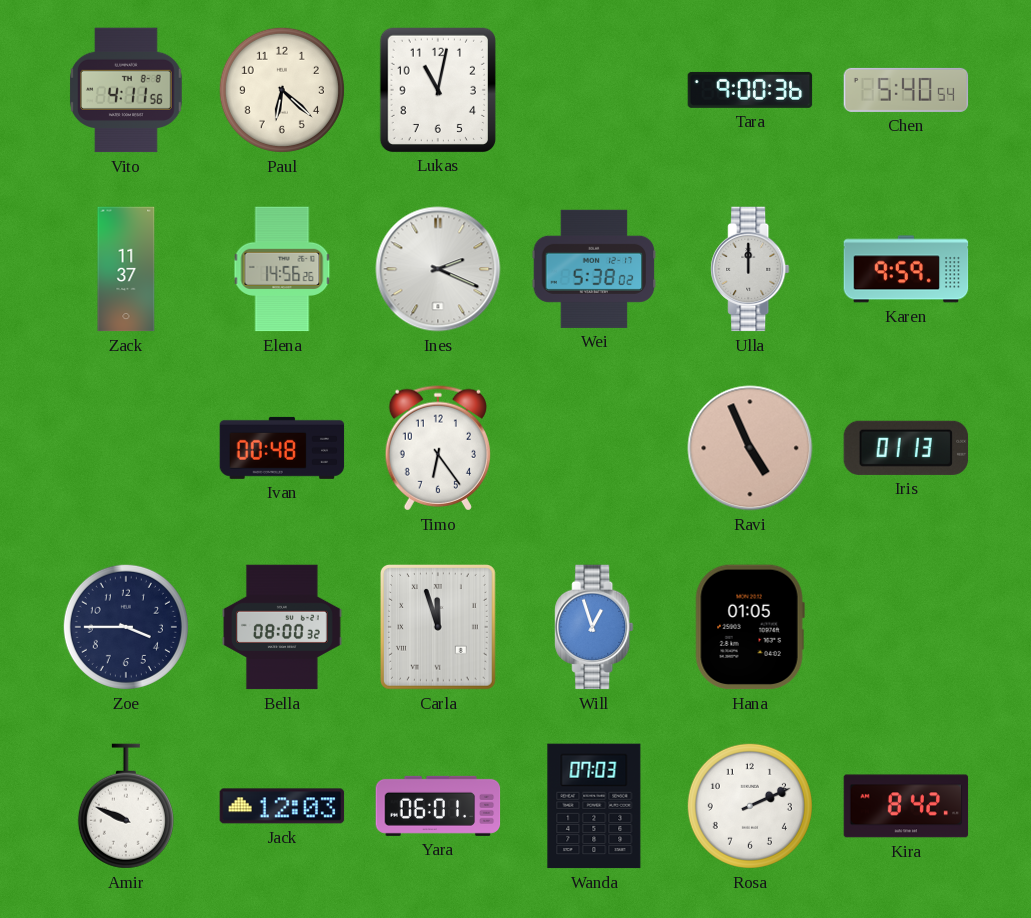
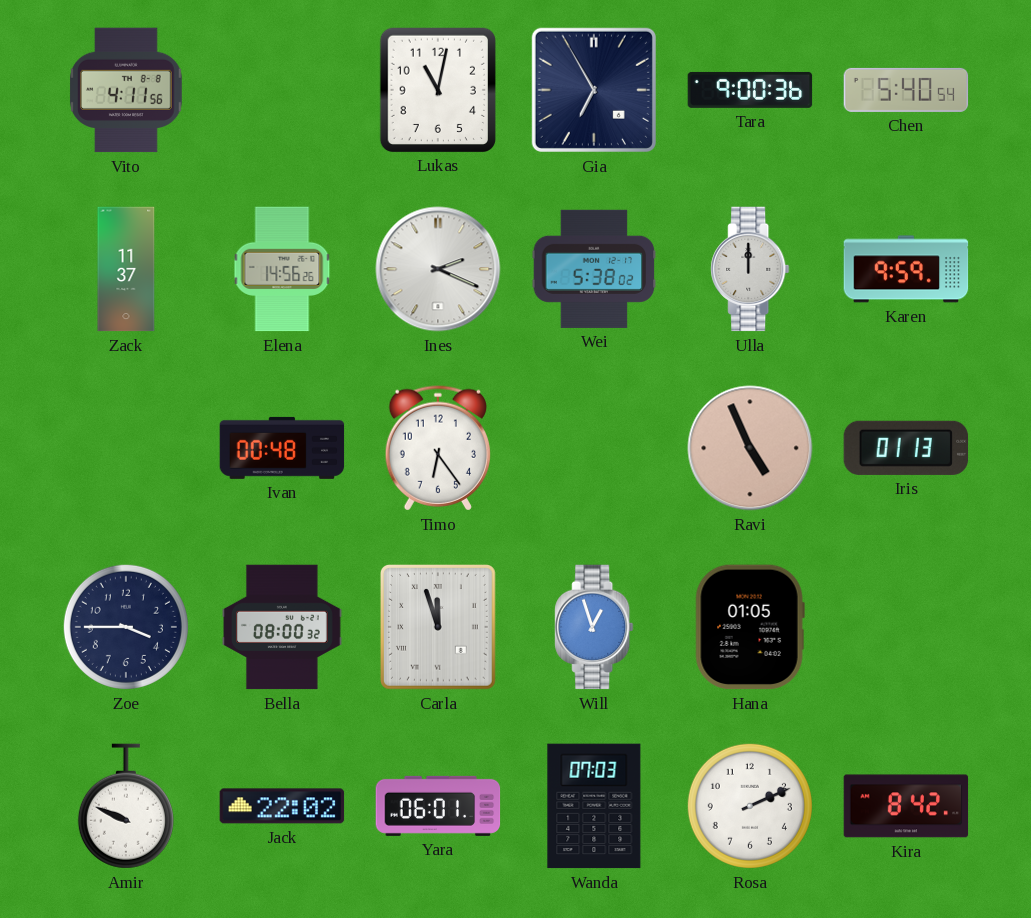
Paul: 6:22 -> none
Gia: none -> 6:55
Jack: 12:03 -> 22:02
